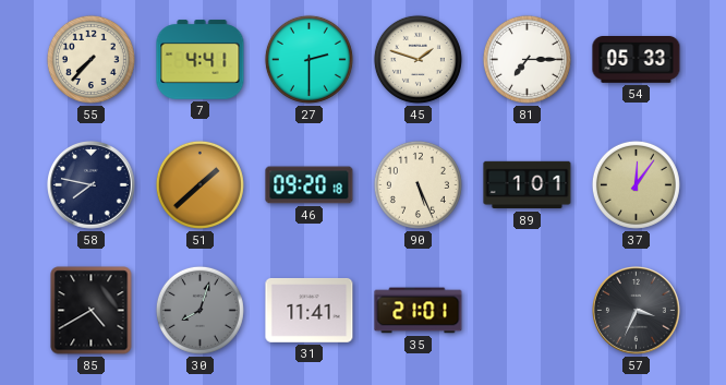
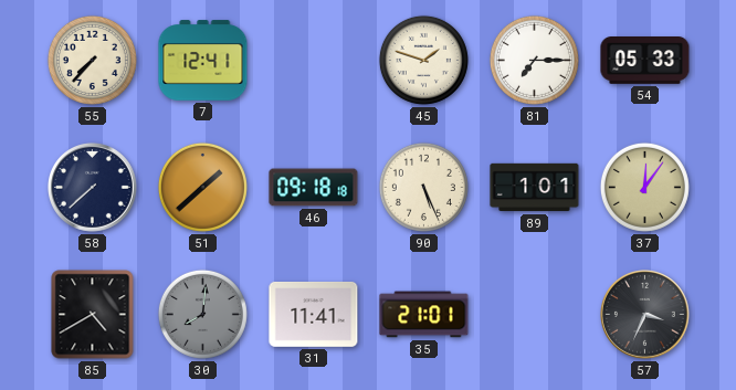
7: 4:41 -> 12:41
27: 2:30 -> none
58: 7:47 -> 7:38
46: 09:20 -> 09:18
30: 8:03 -> 8:01
